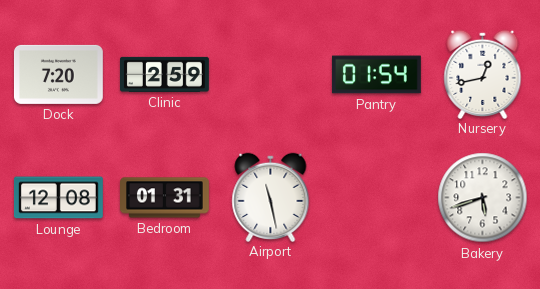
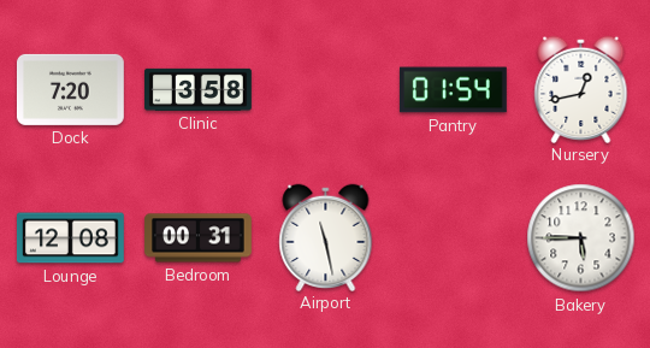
Clinic: 2:59 -> 3:58
Bedroom: 01:31 -> 00:31
Bakery: 5:42 -> 5:45
